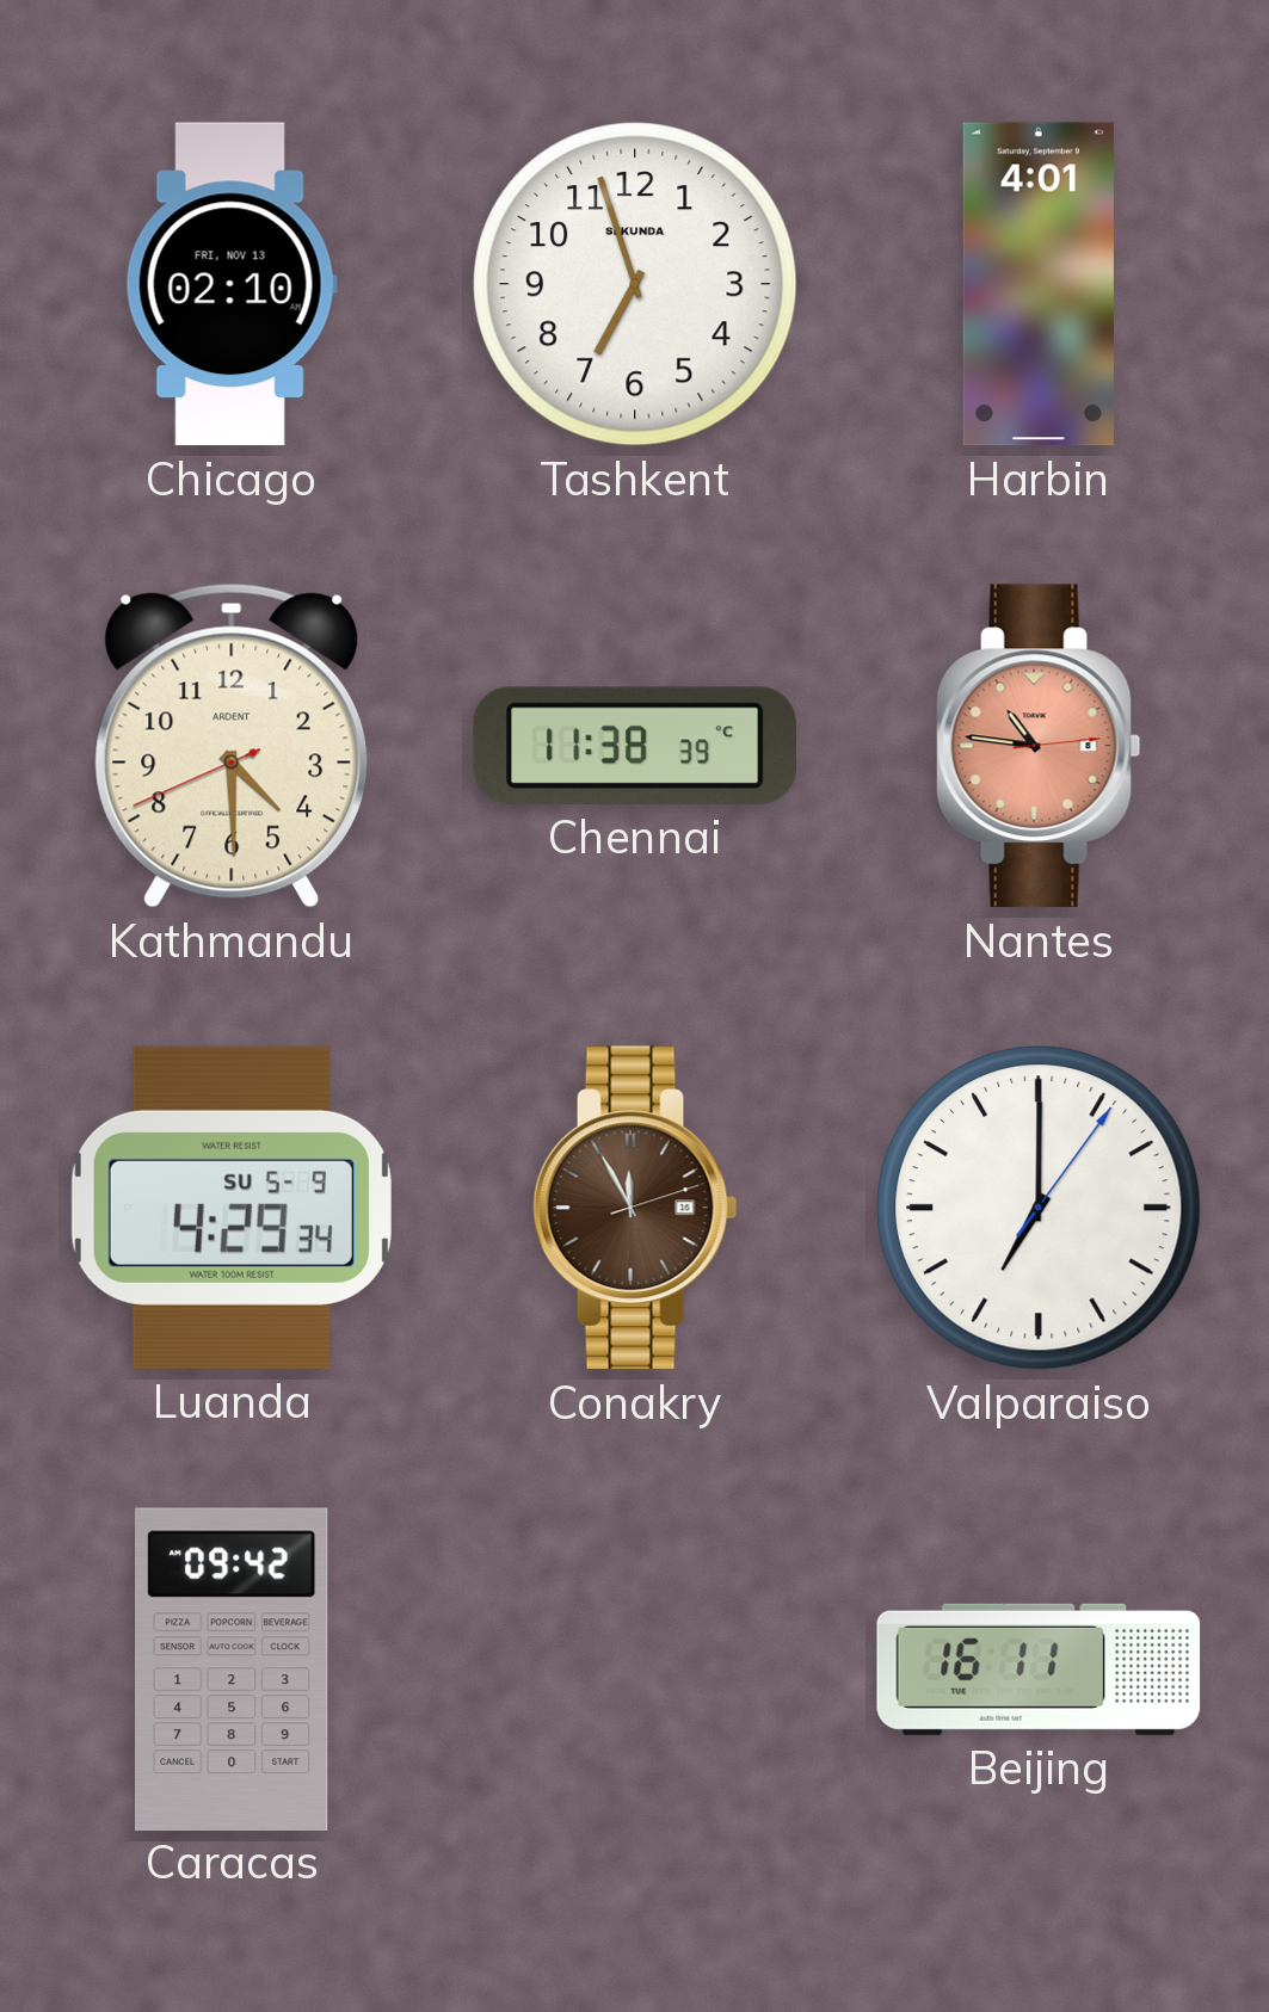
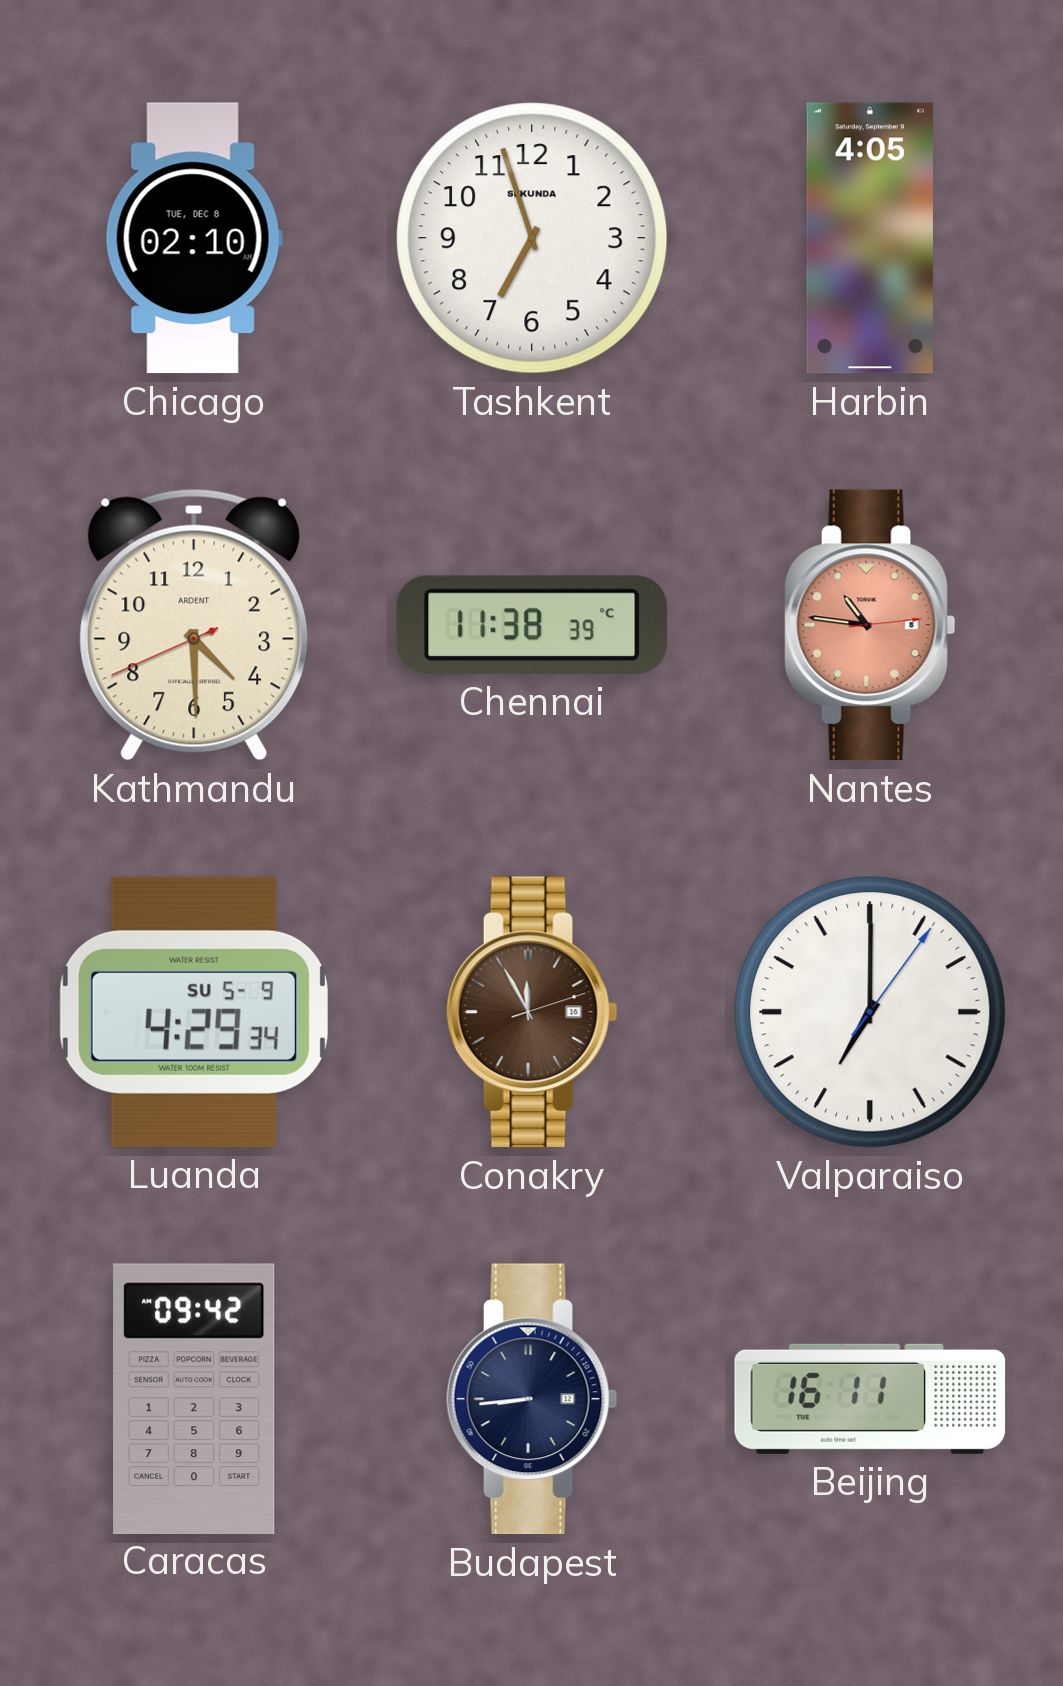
Chicago date: FRI, NOV 13 -> TUE, DEC 8
Harbin: 4:01 -> 4:05
Budapest: none -> 8:44
